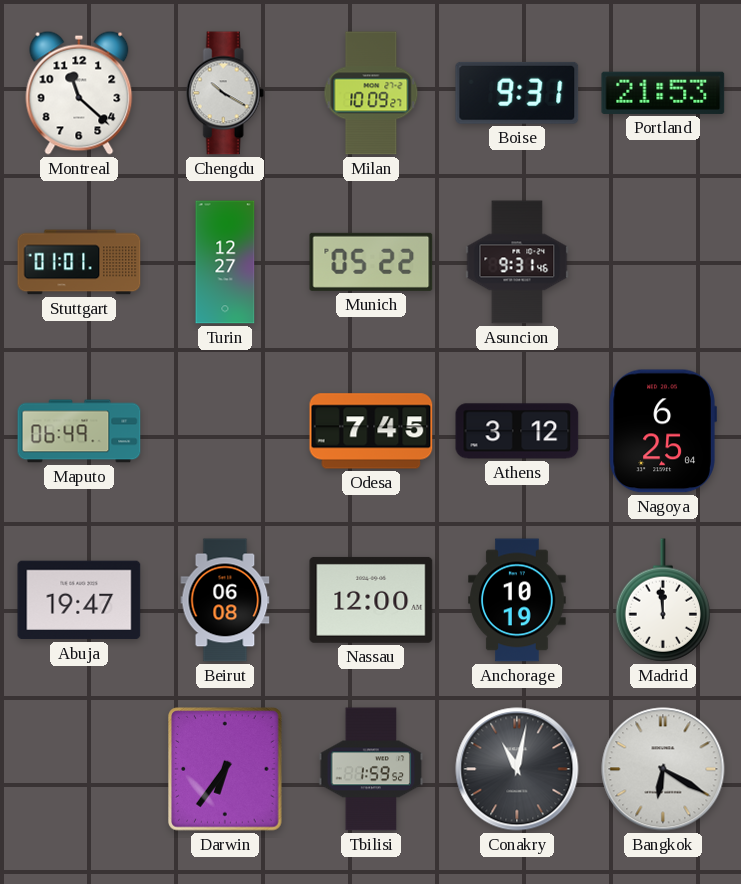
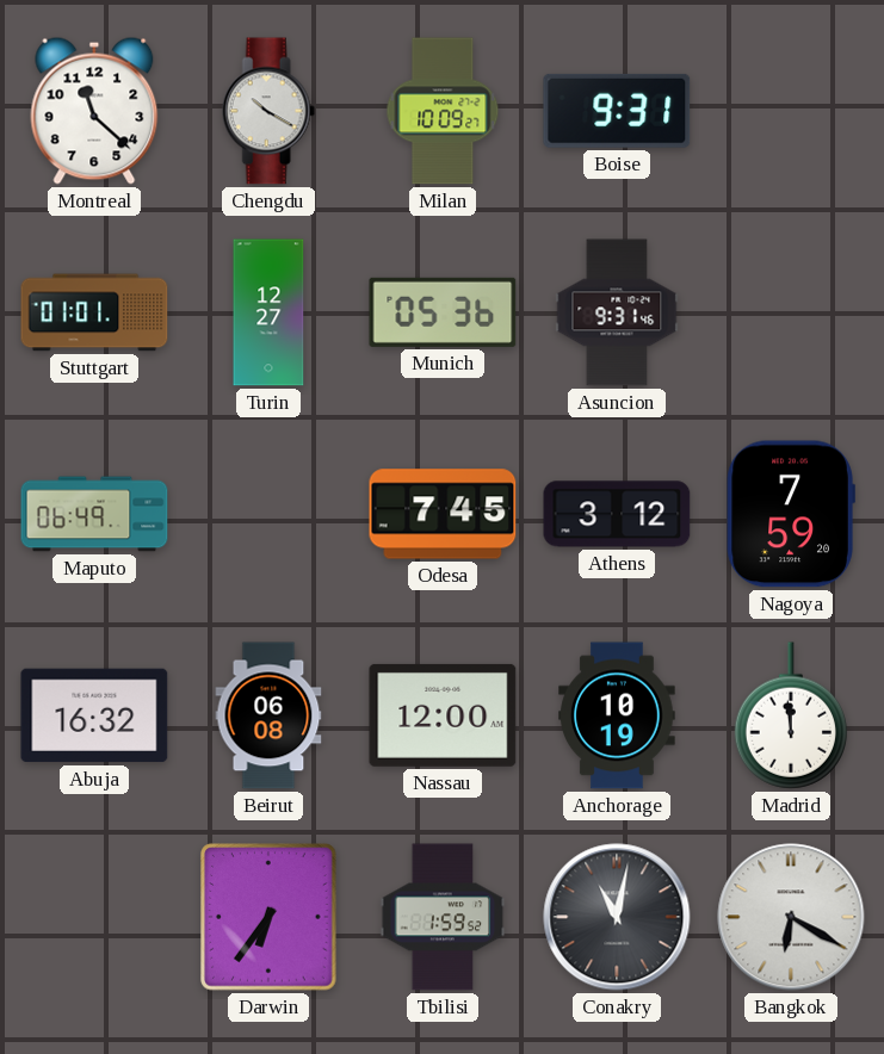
Portland: 21:53 -> none
Munich: 05:22 -> 05:36
Nagoya: 6:25 -> 7:59
Abuja: 19:47 -> 16:32
